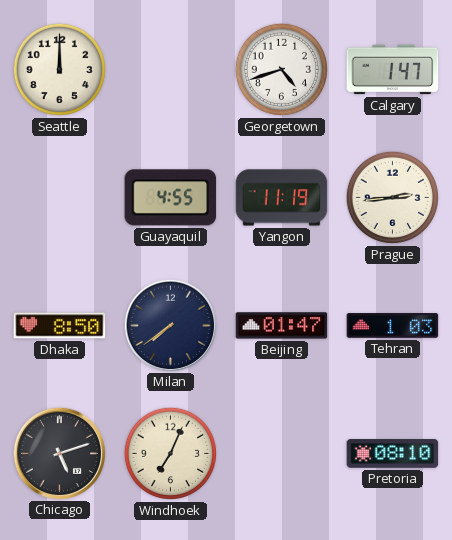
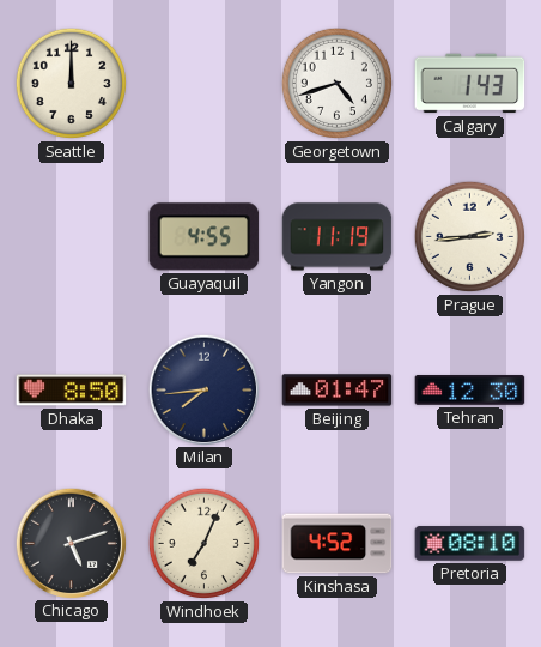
Calgary: 1:47 -> 1:43
Milan: 7:39 -> 7:44
Tehran: 1:03 -> 12:30
Kinshasa: none -> 4:52
